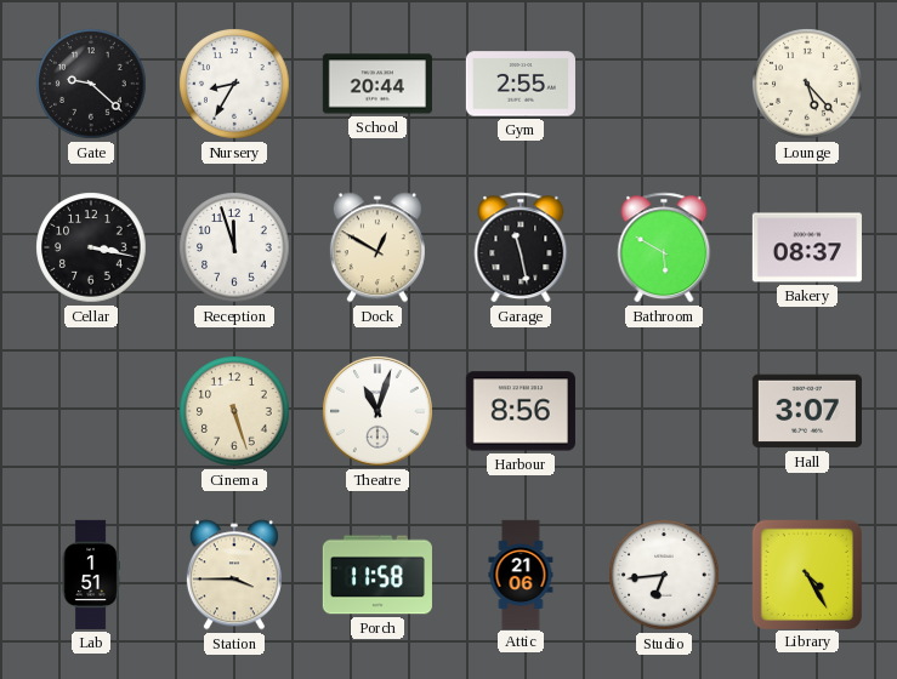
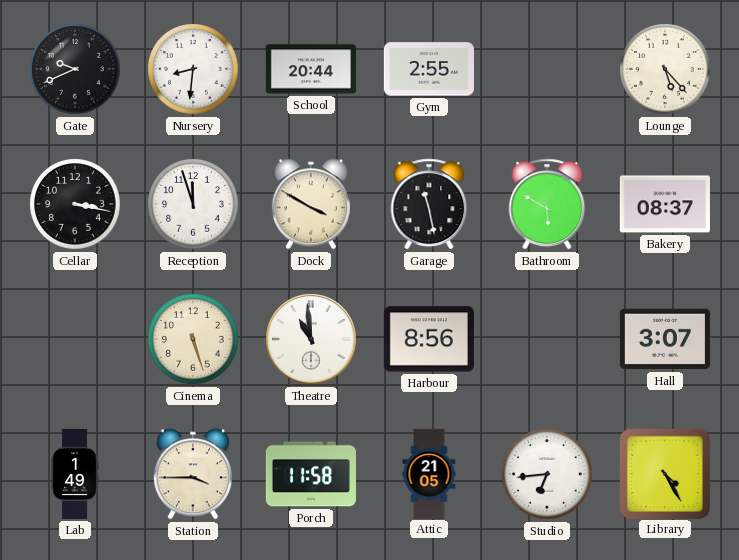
Gate: 9:22 -> 9:41
Nursery: 8:35 -> 8:31
Dock: 12:50 -> 3:50
Theatre: 11:03 -> 10:59
Lab: 1:51 -> 1:49
Attic: 21:06 -> 21:05
